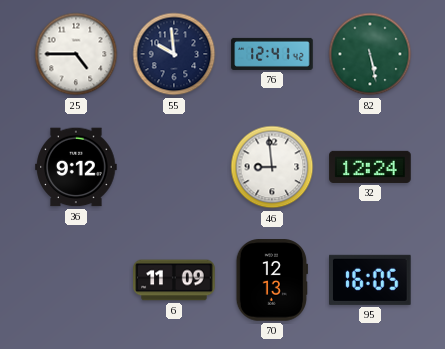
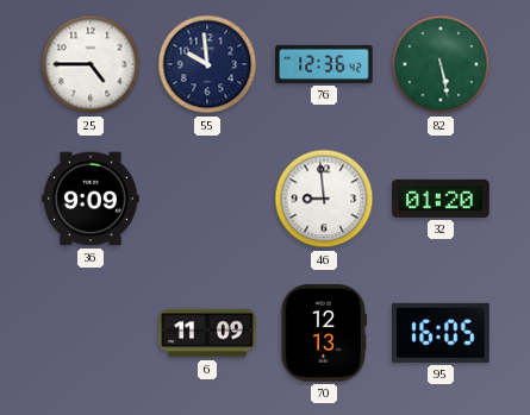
76: 12:41 -> 12:36
36: 9:12 -> 9:09
32: 12:24 -> 01:20
